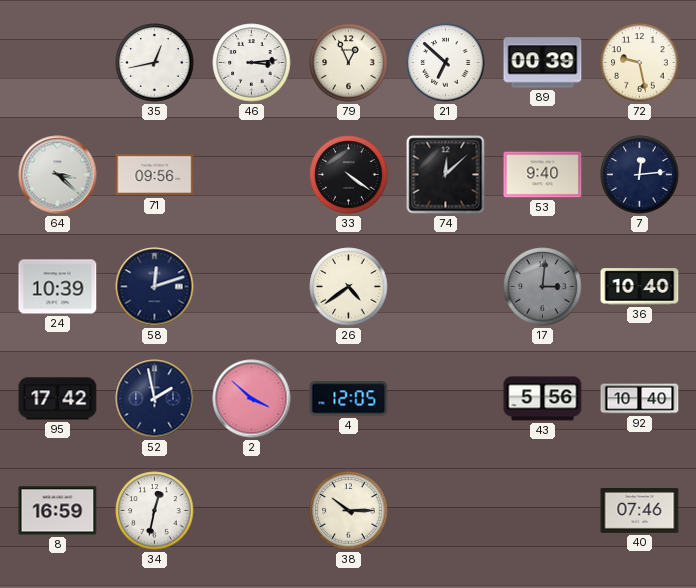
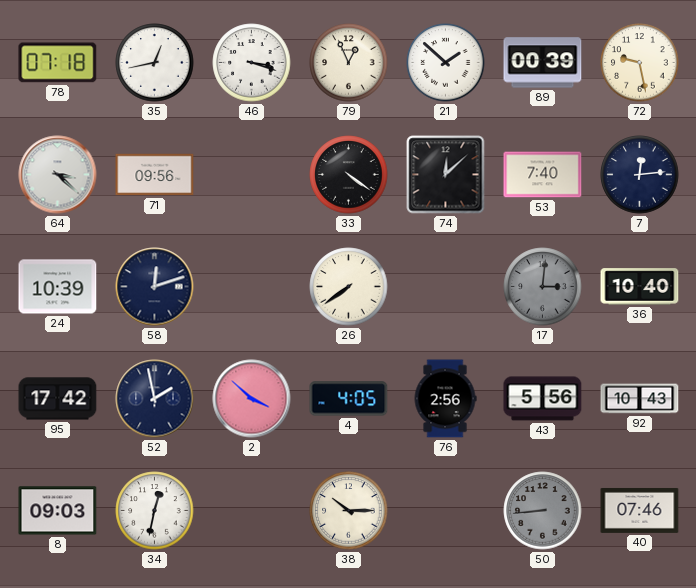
78: none -> 07:18
46: 3:14 -> 3:18
21: 6:52 -> 1:52
53: 9:40 -> 7:40
26: 4:39 -> 7:39
4: 12:05 -> 4:05
76: none -> 2:56
92: 10:40 -> 10:43
8: 16:59 -> 09:03
50: none -> 8:44
